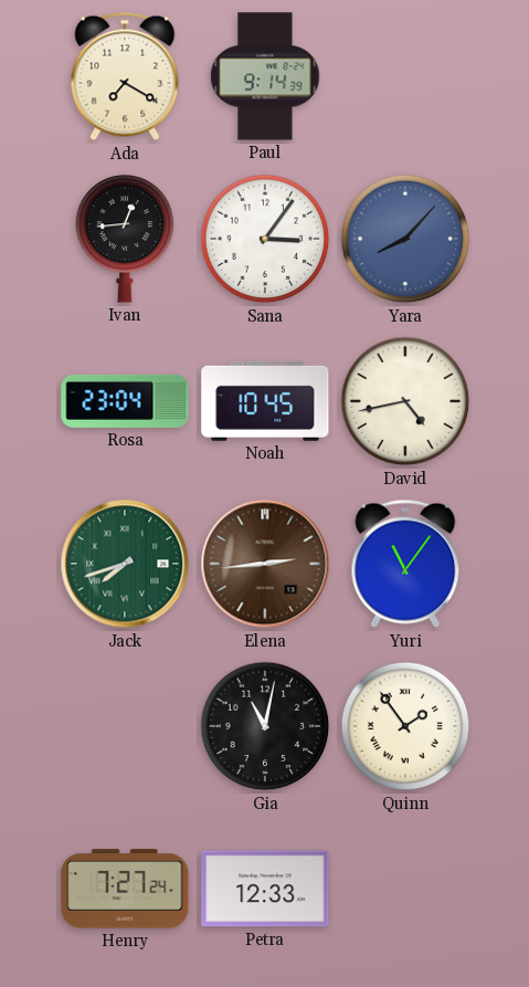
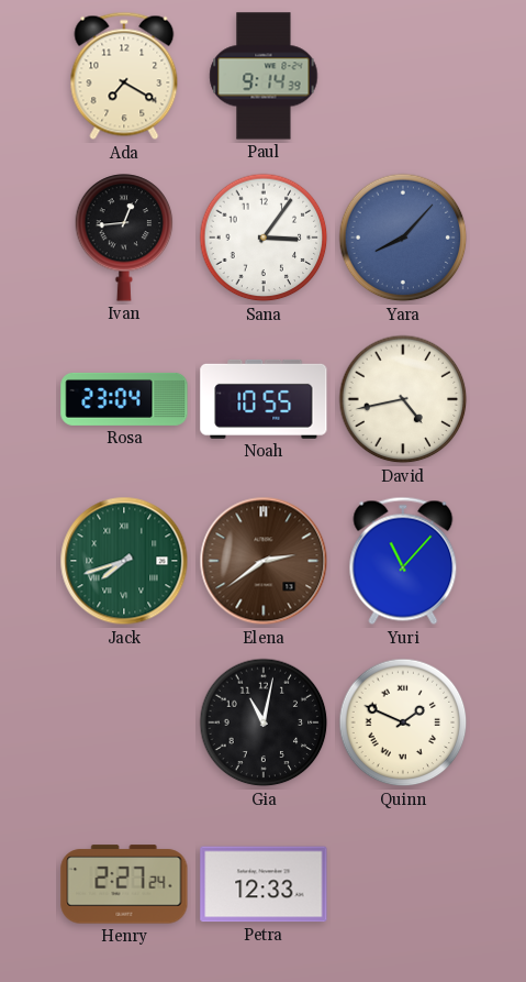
Noah: 10:45 -> 10:55
Elena: 2:44 -> 2:39
Yuri: 11:06 -> 11:07
Quinn: 1:54 -> 1:49
Henry: 7:27 -> 2:27
